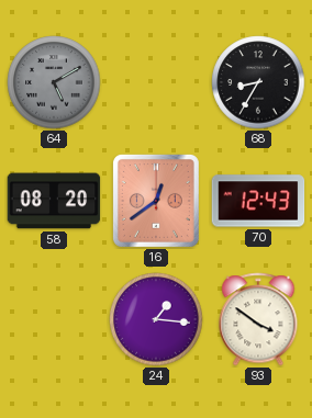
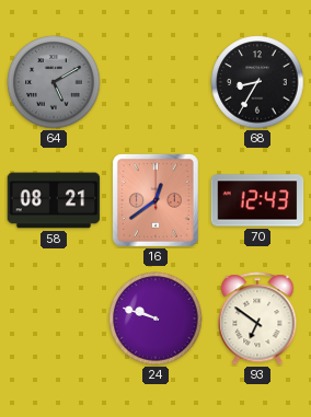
58: 08:20 -> 08:21
24: 1:16 -> 9:48
93: 3:51 -> 6:51
